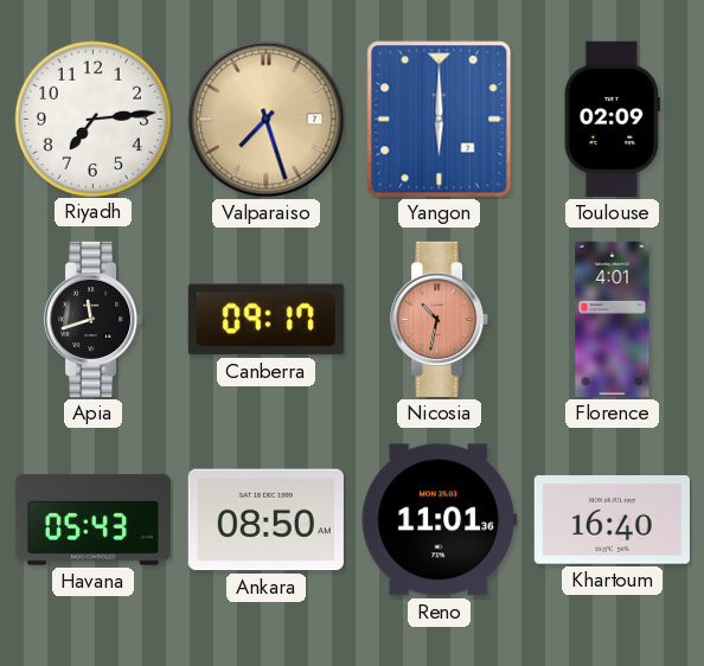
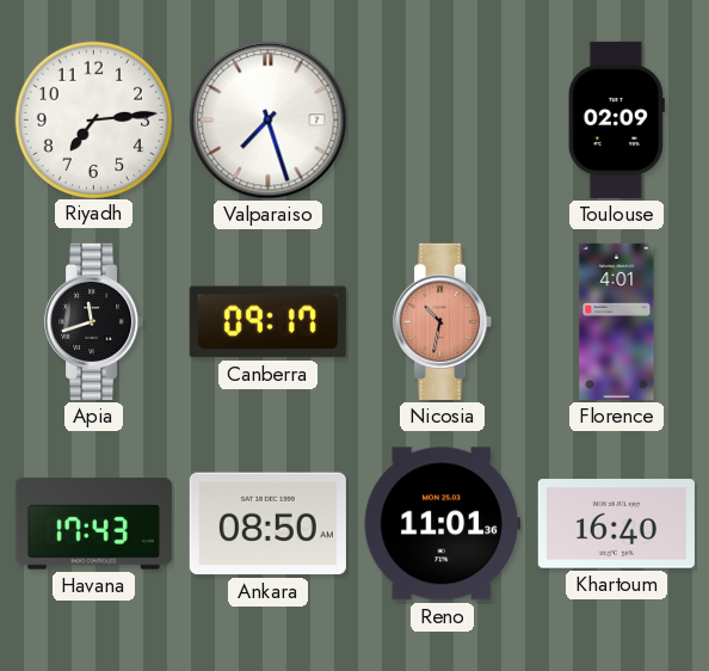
Valparaiso dial: champagne -> white
Yangon: 6:00 -> none
Havana: 05:43 -> 17:43
